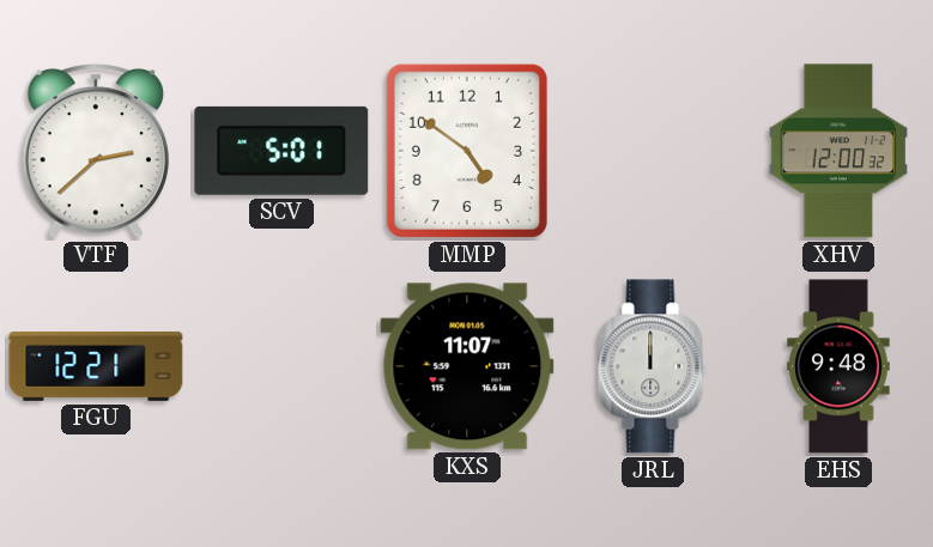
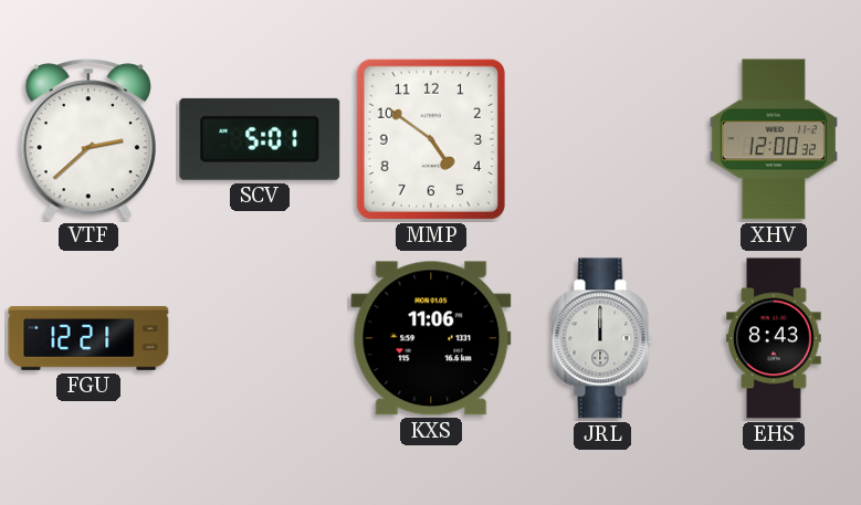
KXS: 11:07 -> 11:06
EHS: 9:48 -> 8:43
